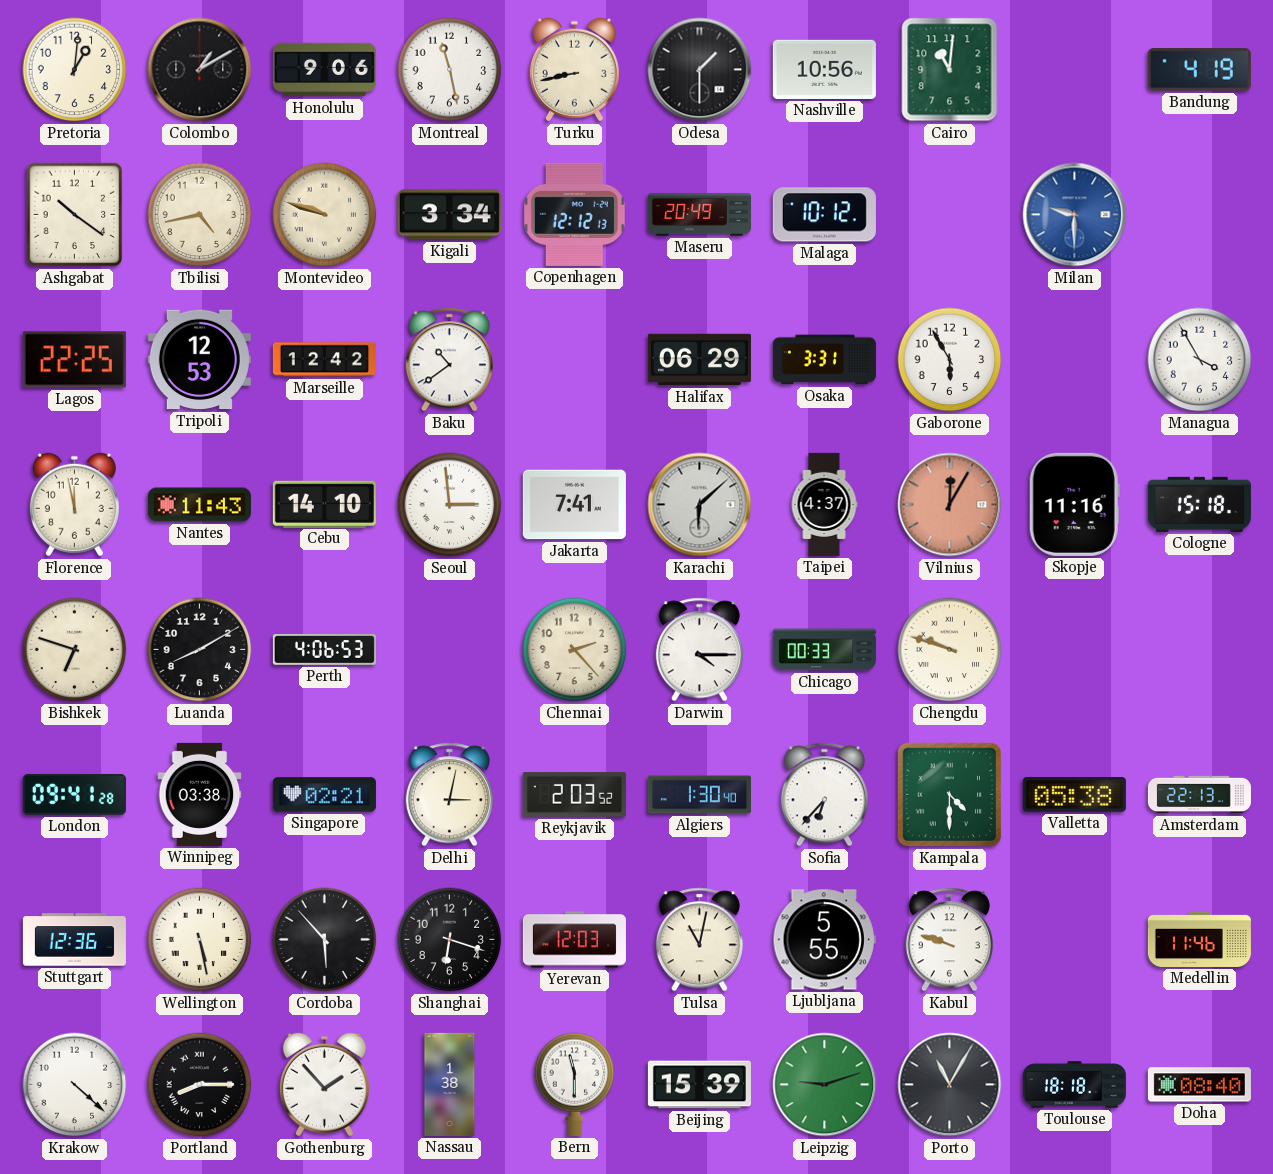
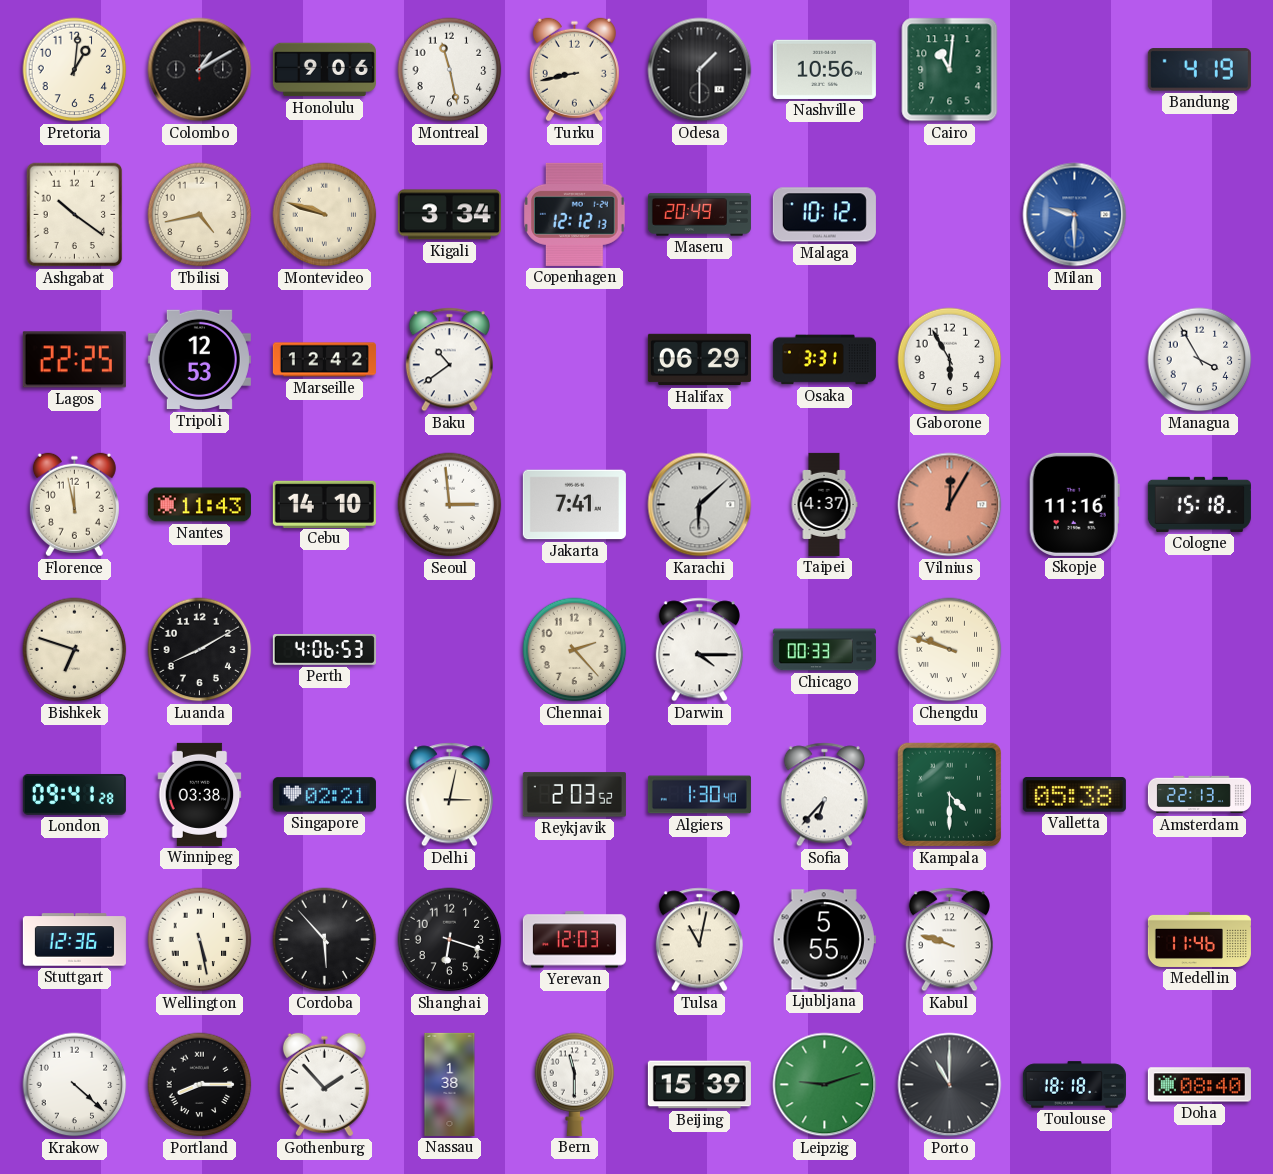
Porto: 11:05 -> 11:00
